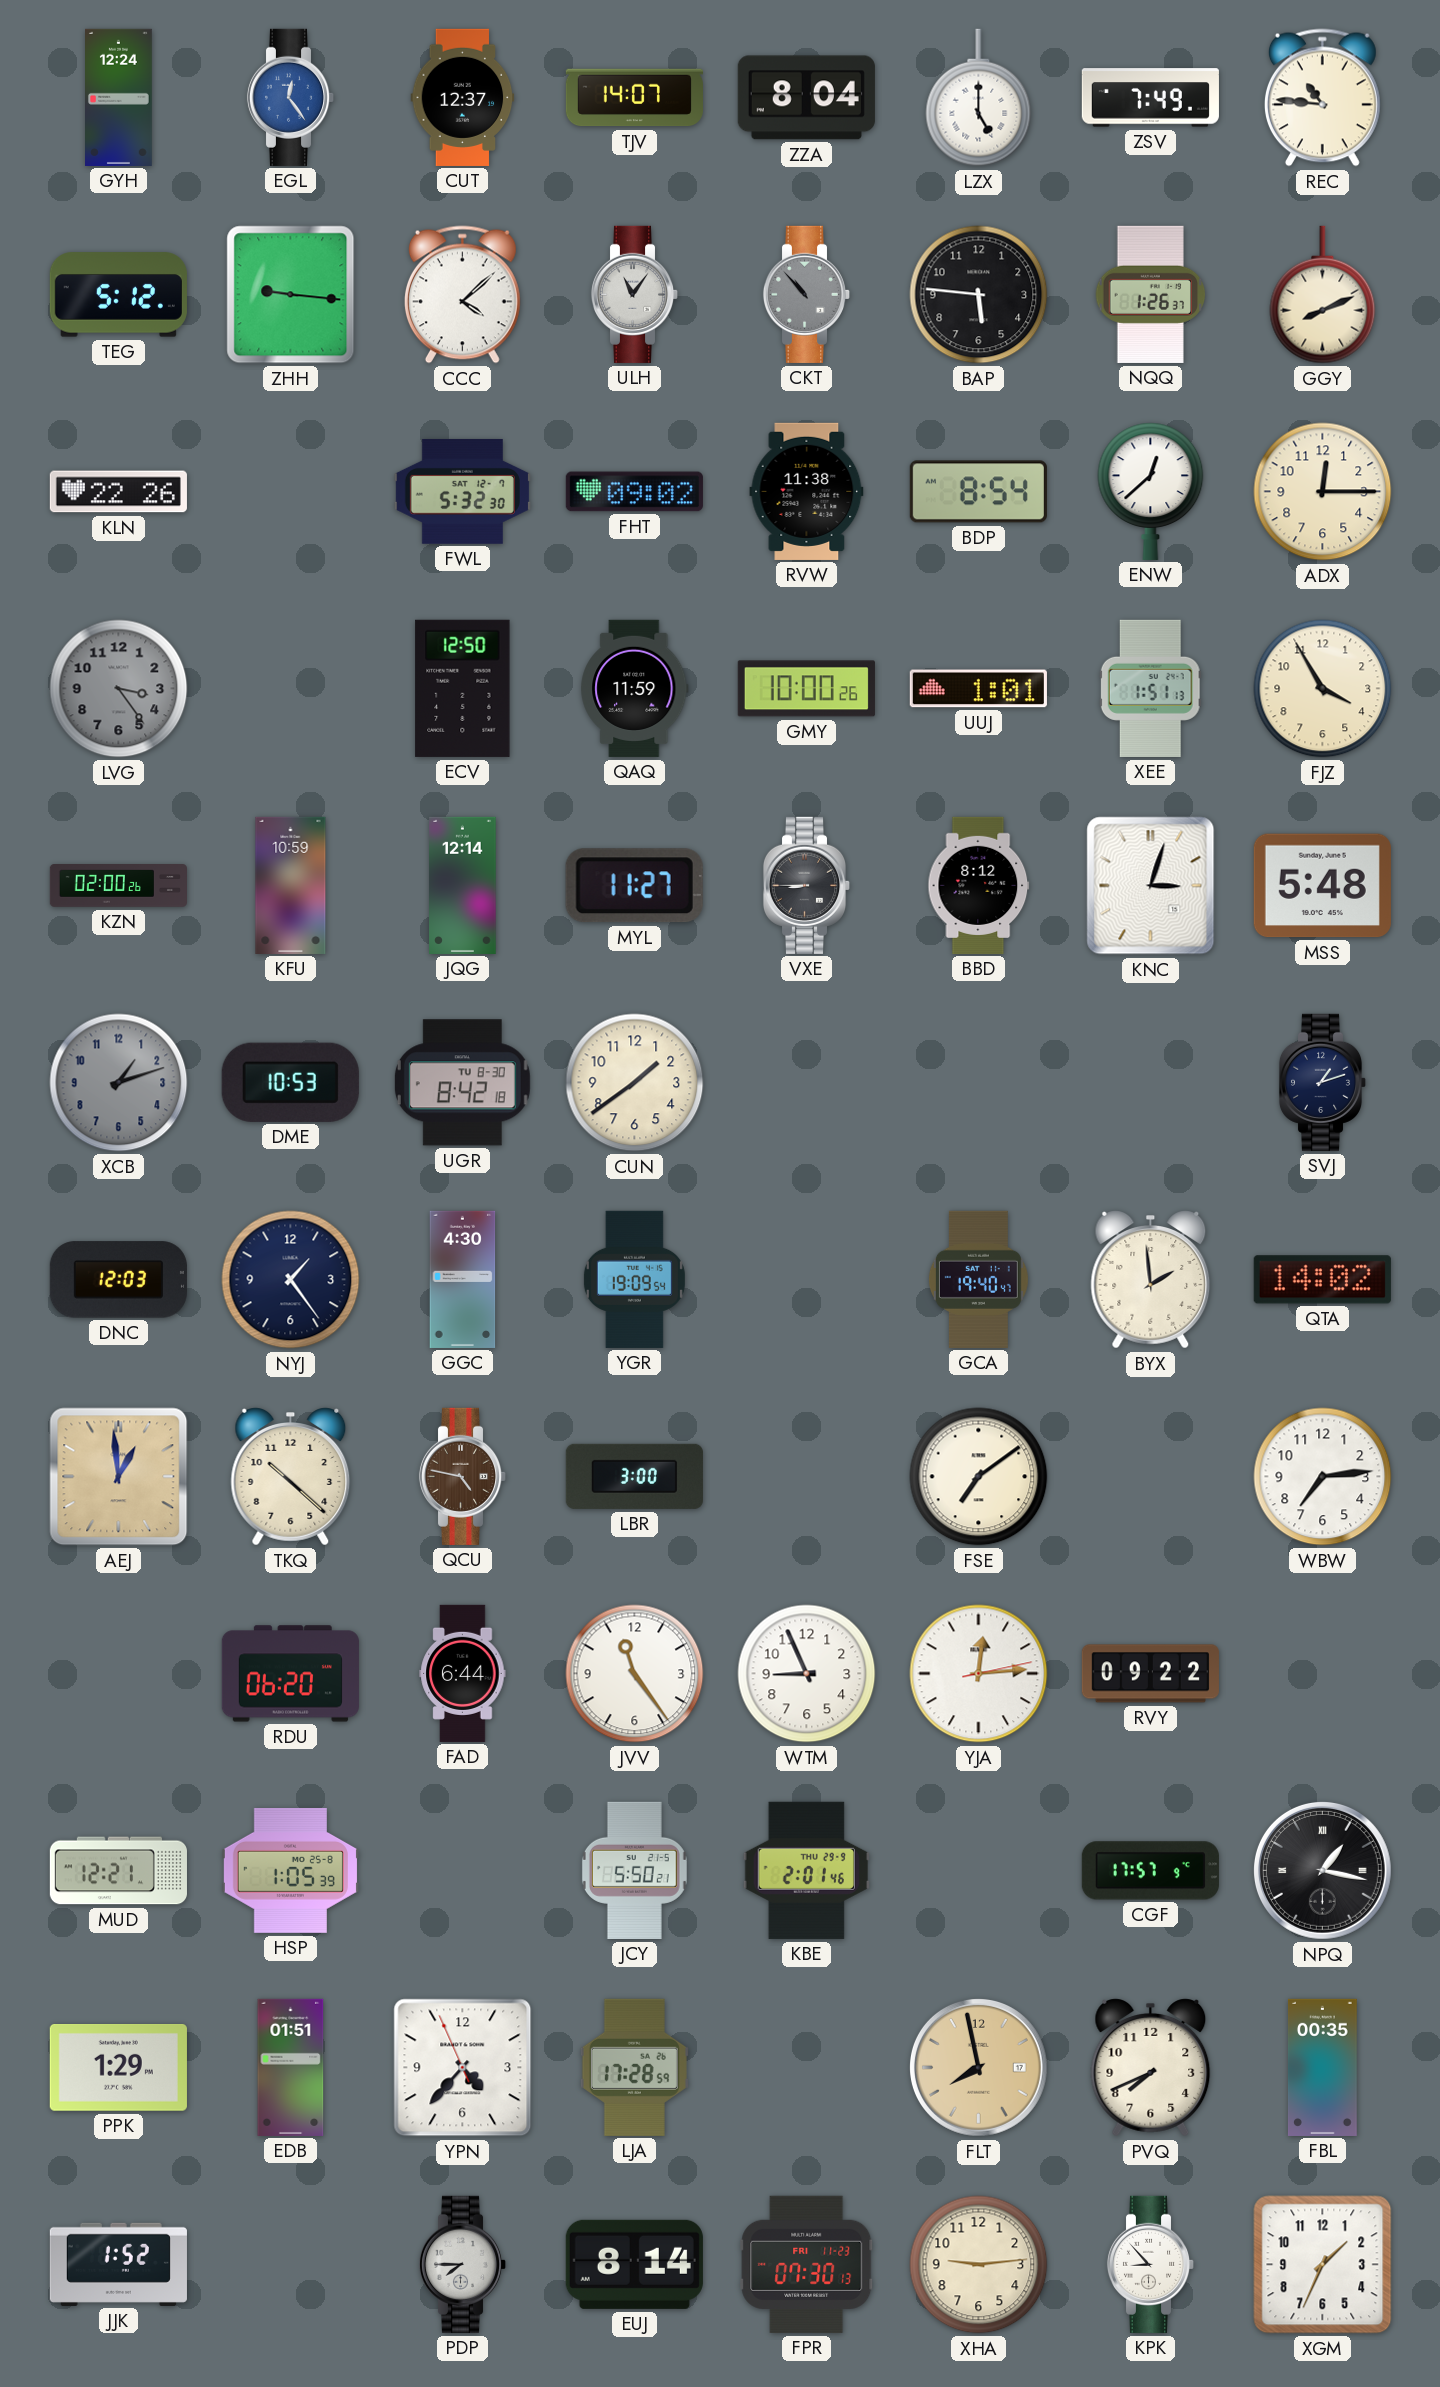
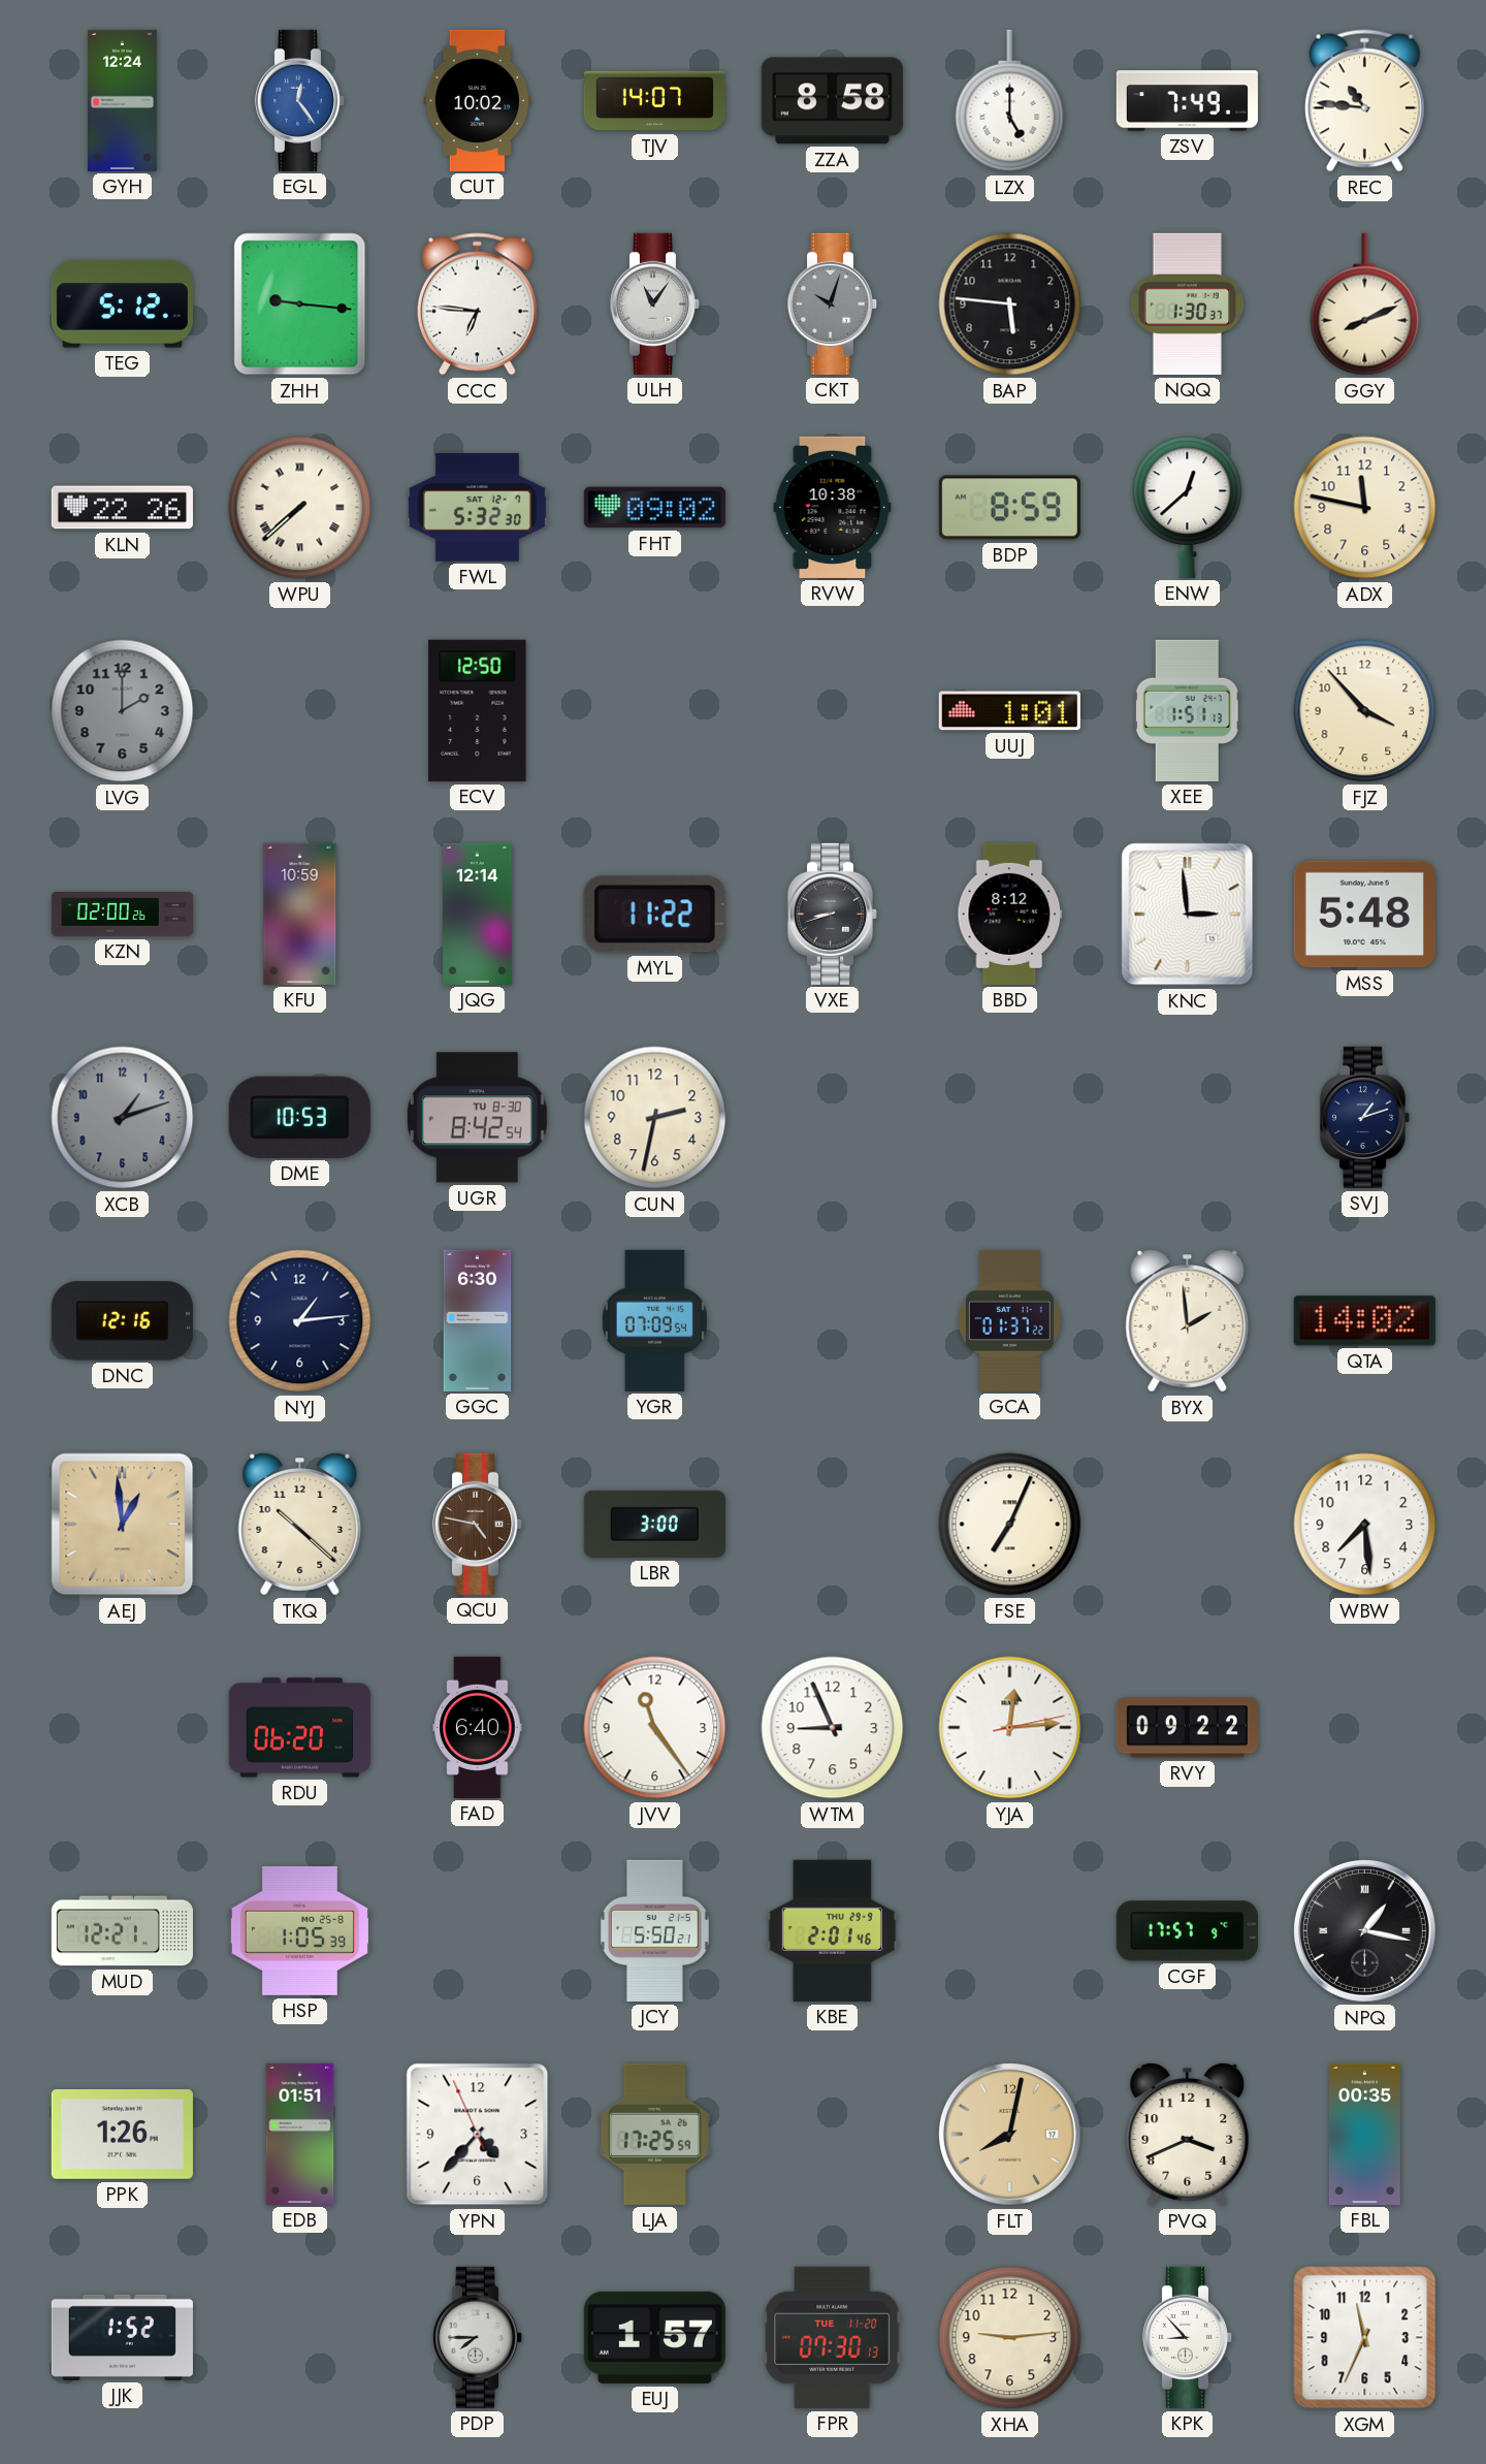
CUT: 12:37 -> 10:02
ZZA: 8:04 -> 8:58
CCC: 4:08 -> 6:46
CKT: 10:53 -> 10:03
NQQ: 1:26 -> 1:30
WPU: none -> 7:38
RVW: 11:38 -> 10:38
BDP: 8:54 -> 8:59
ADX: 12:15 -> 11:47
LVG: 3:24 -> 2:00
QAQ: 11:59 -> none
GMY: 10:00 -> none
FJZ: 3:55 -> 3:53
MYL: 11:27 -> 11:22
VXE: 8:45 -> 8:42
KNC: 3:03 -> 2:59
UGR: 8:42:18 -> 8:42:54
CUN: 1:39 -> 2:32
DNC: 12:03 -> 12:16
NYJ: 1:24 -> 1:14
GGC: 4:30 -> 6:30
YGR: 19:09 -> 07:09
GCA: 19:40 -> 01:37
FSE: 7:09 -> 7:04
WBW: 7:14 -> 7:29
FAD: 6:44 -> 6:40
PPK: 1:29 -> 1:26
LJA: 17:28 -> 17:25
FLT: 7:58 -> 8:02
PVQ: 7:41 -> 3:41
EUJ: 8:14 -> 1:57
FPR date: FRI 11-23 -> TUE 11-20
XGM: 1:34 -> 11:34
